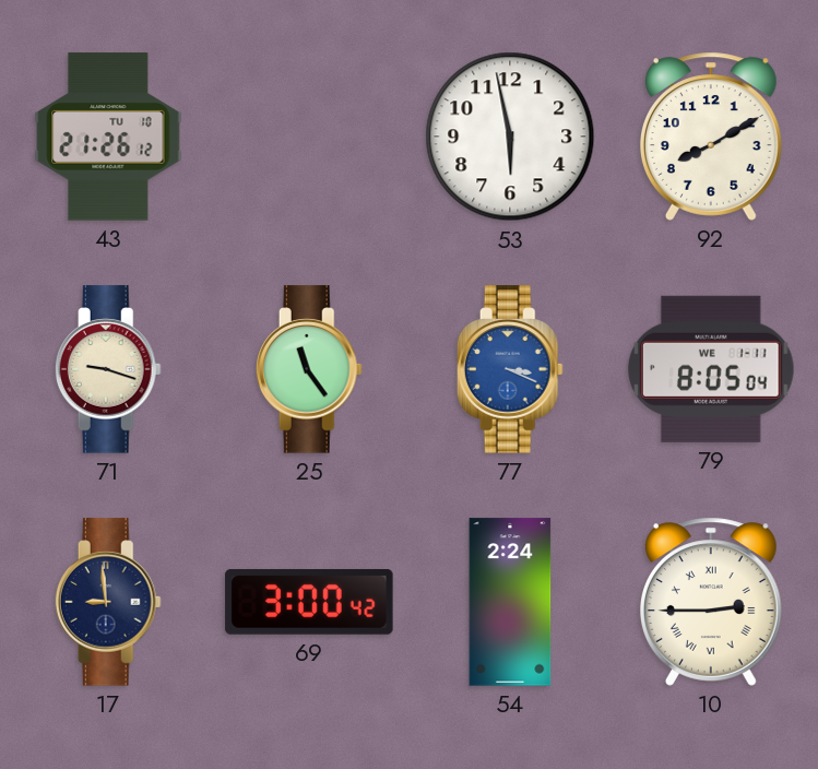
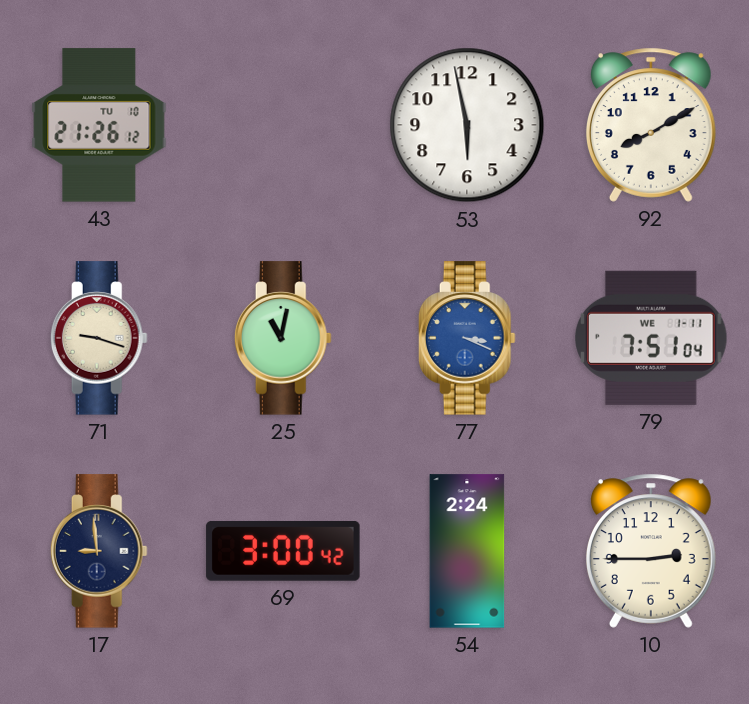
25: 11:24 -> 11:02
79: 8:05 -> 7:51
10 numerals: Roman -> Arabic
